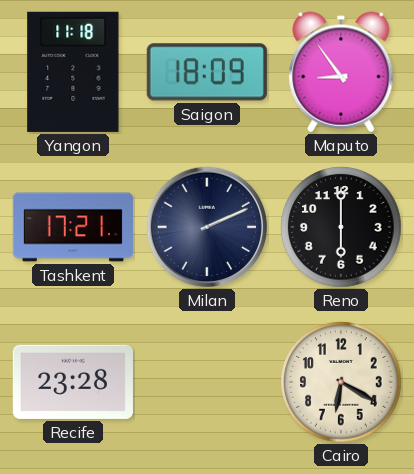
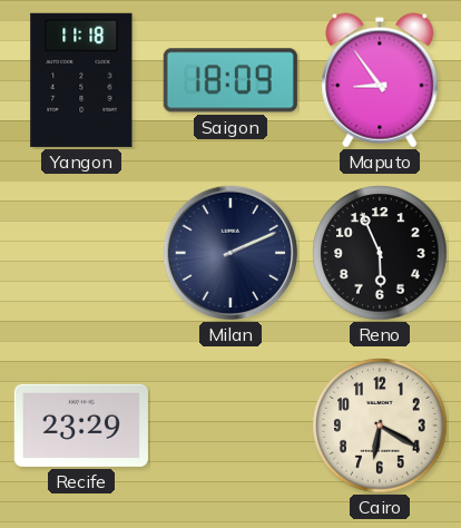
Tashkent: 17:21 -> none
Reno: 6:00 -> 5:56
Recife: 23:28 -> 23:29
